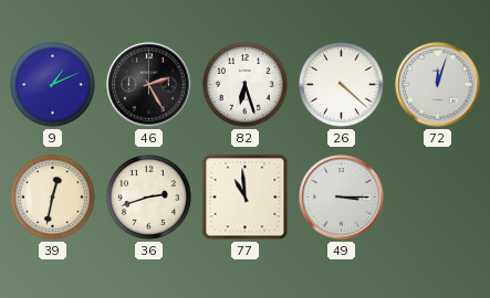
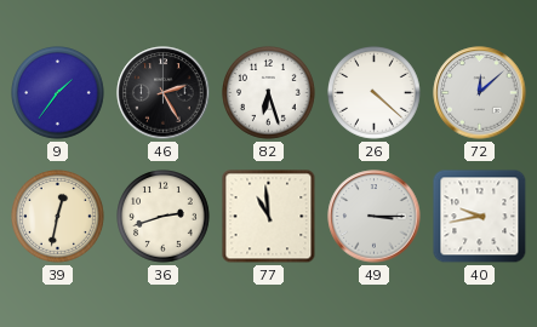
9: 1:11 -> 1:36
72: 12:03 -> 12:08
40: none -> 9:43
